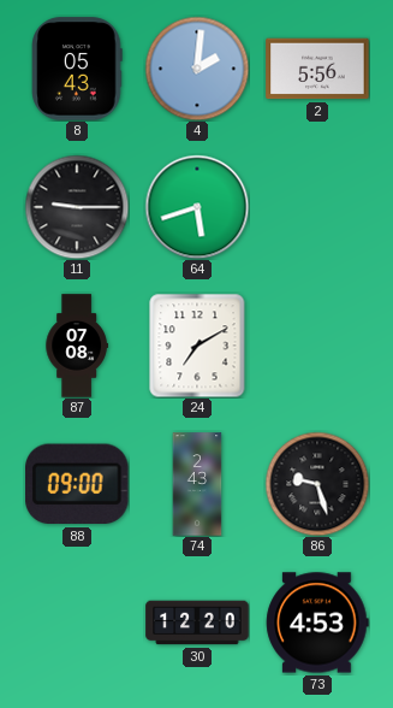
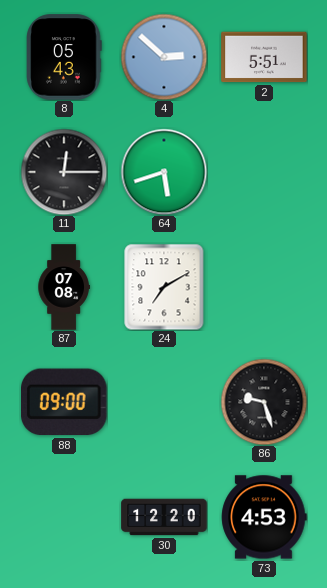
4: 2:01 -> 2:52
2: 5:56 -> 5:51
11: 9:15 -> 12:15
74: 2:43 -> none
